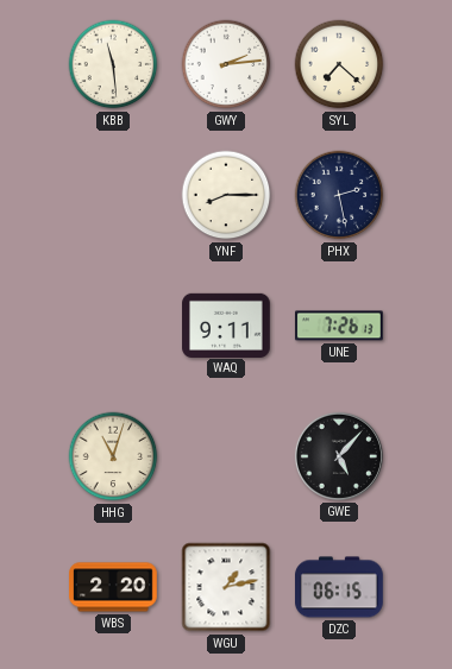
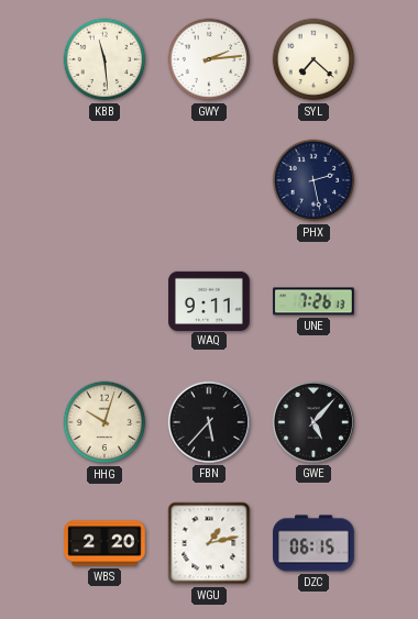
YNF: 8:15 -> none
HHG: 11:03 -> 10:03
FBN: none -> 5:37
